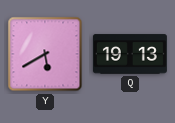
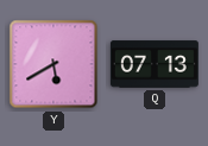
Q: 19:13 -> 07:13
